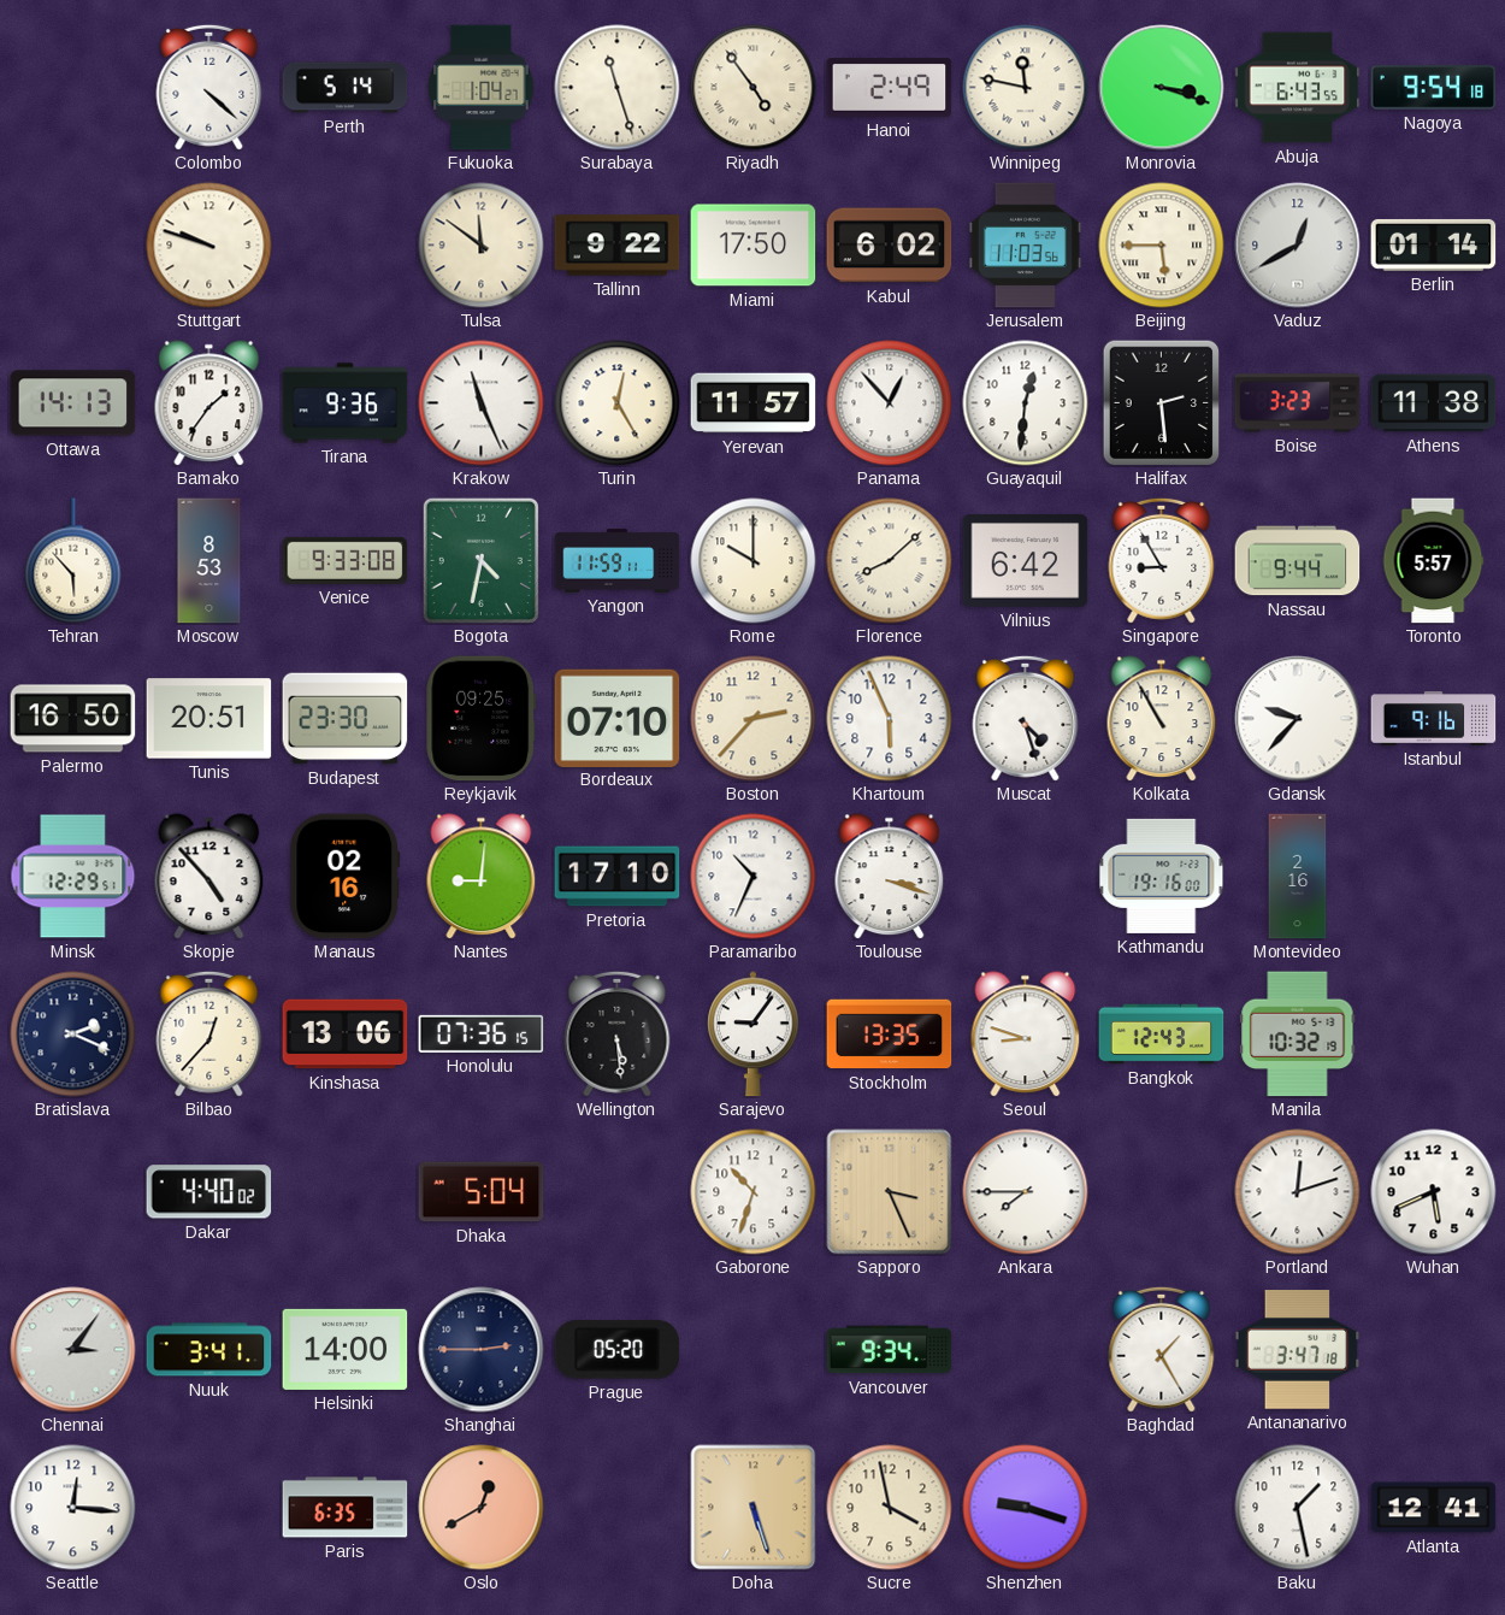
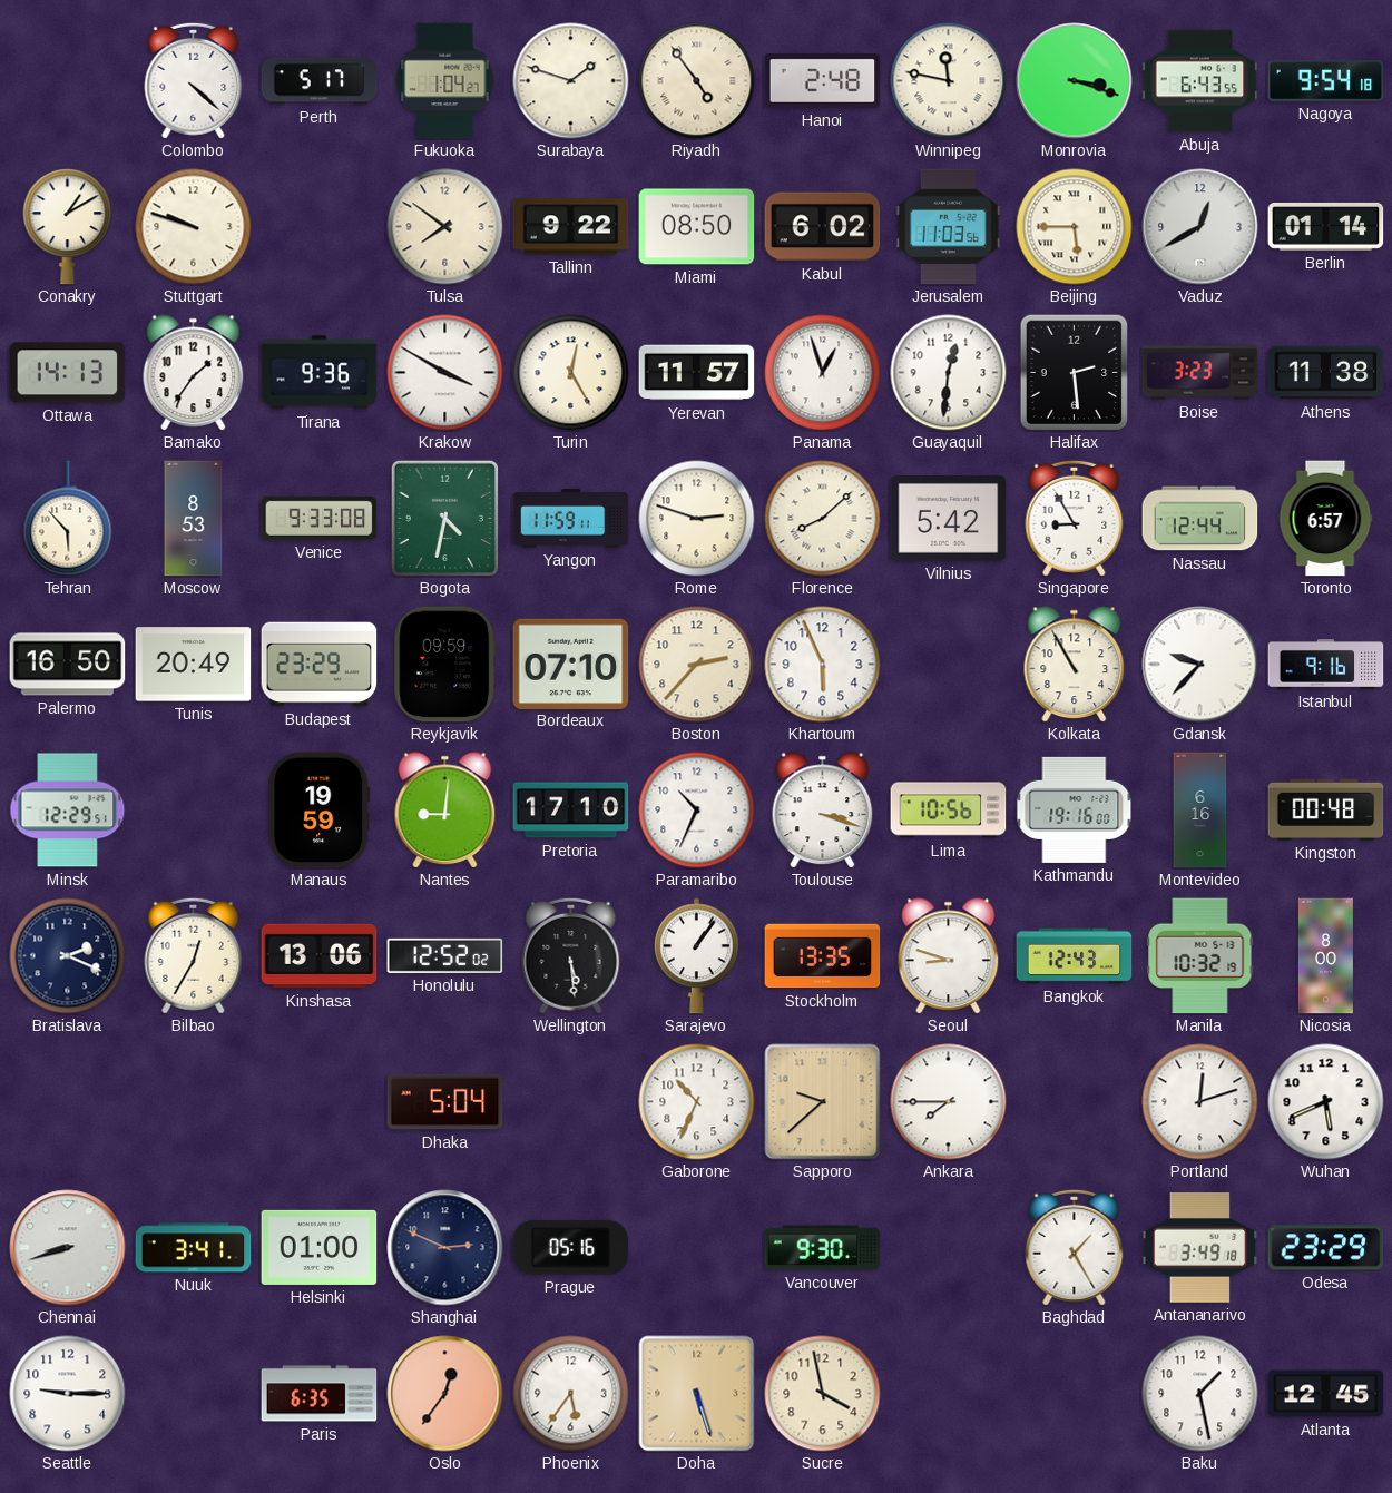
Perth: 5:14 -> 5:17
Surabaya: 11:27 -> 1:48
Hanoi: 2:49 -> 2:48
Conakry: none -> 1:10
Tulsa: 11:51 -> 7:51
Miami: 17:50 -> 08:50
Krakow: 11:26 -> 3:50
Panama: 12:53 -> 12:57
Rome: 10:00 -> 2:48
Vilnius: 6:42 -> 5:42
Nassau: 9:44 -> 12:44
Toronto: 5:57 -> 6:57
Tunis: 20:51 -> 20:49
Budapest: 23:30 -> 23:29
Reykjavik: 09:25 -> 09:59
Muscat: 4:27 -> none
Skopje: 4:53 -> none
Manaus: 02:16 -> 19:59
Lima: none -> 10:56
Montevideo: 2:16 -> 6:16
Kingston: none -> 00:48
Bilbao: 12:37 -> 12:35
Honolulu: 07:36 -> 12:52
Sarajevo: 9:06 -> 1:06
Nicosia: none -> 8:00
Dakar: 4:40 -> none
Gaborone: 10:33 -> 10:34
Sapporo: 3:26 -> 9:38
Chennai: 3:06 -> 8:42
Helsinki: 14:00 -> 01:00
Shanghai: 2:45 -> 2:49
Prague: 05:20 -> 05:16
Vancouver: 9:34 -> 9:30
Antananarivo: 3:47 -> 3:49
Odesa: none -> 23:29
Seattle: 12:16 -> 9:15
Oslo: 12:40 -> 12:36
Phoenix: none -> 5:36
Shenzhen: 9:18 -> none
Atlanta: 12:41 -> 12:45
